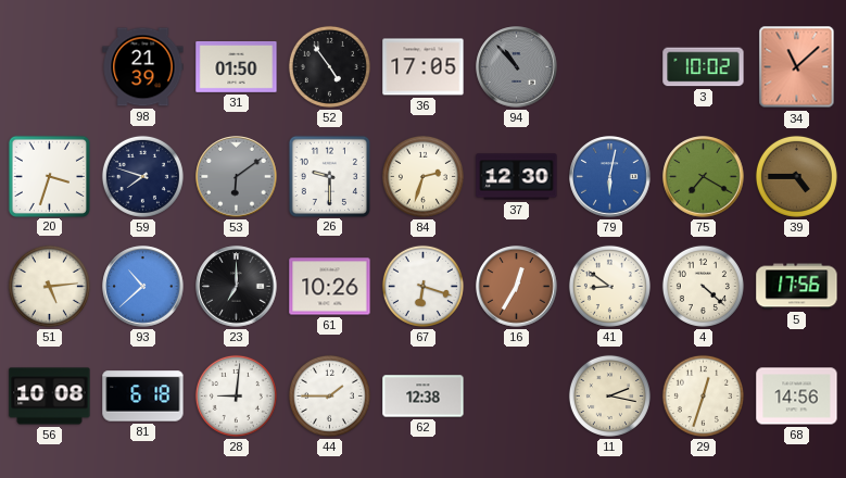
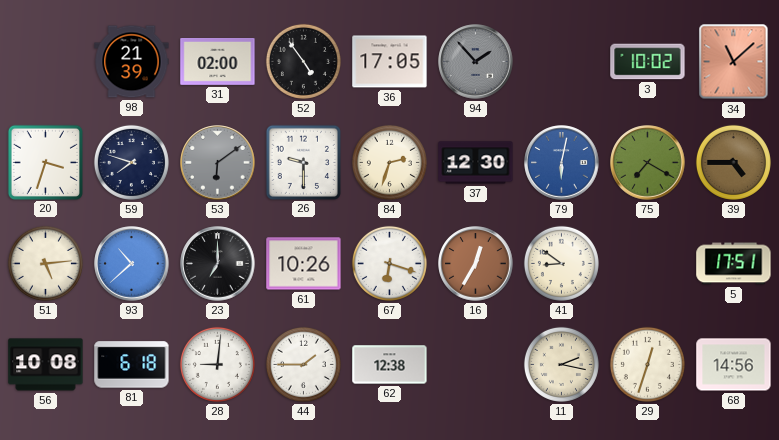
31: 01:50 -> 02:00
94: 10:53 -> 1:53
4: 4:22 -> none
5: 17:56 -> 17:51
